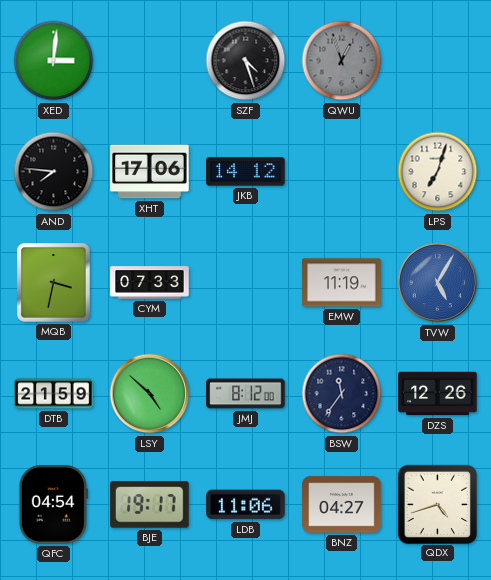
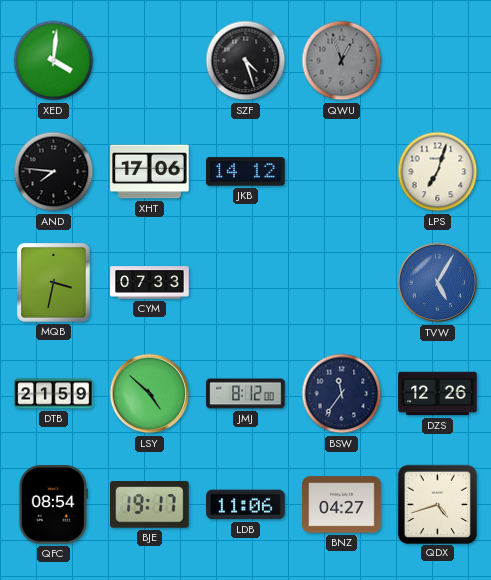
XED: 3:01 -> 4:01
EMW: 11:19 -> none
QFC: 04:54 -> 08:54
